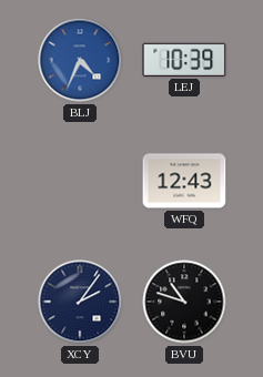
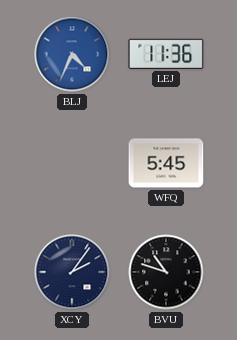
LEJ: 10:39 -> 11:36
WFQ: 12:43 -> 5:45
